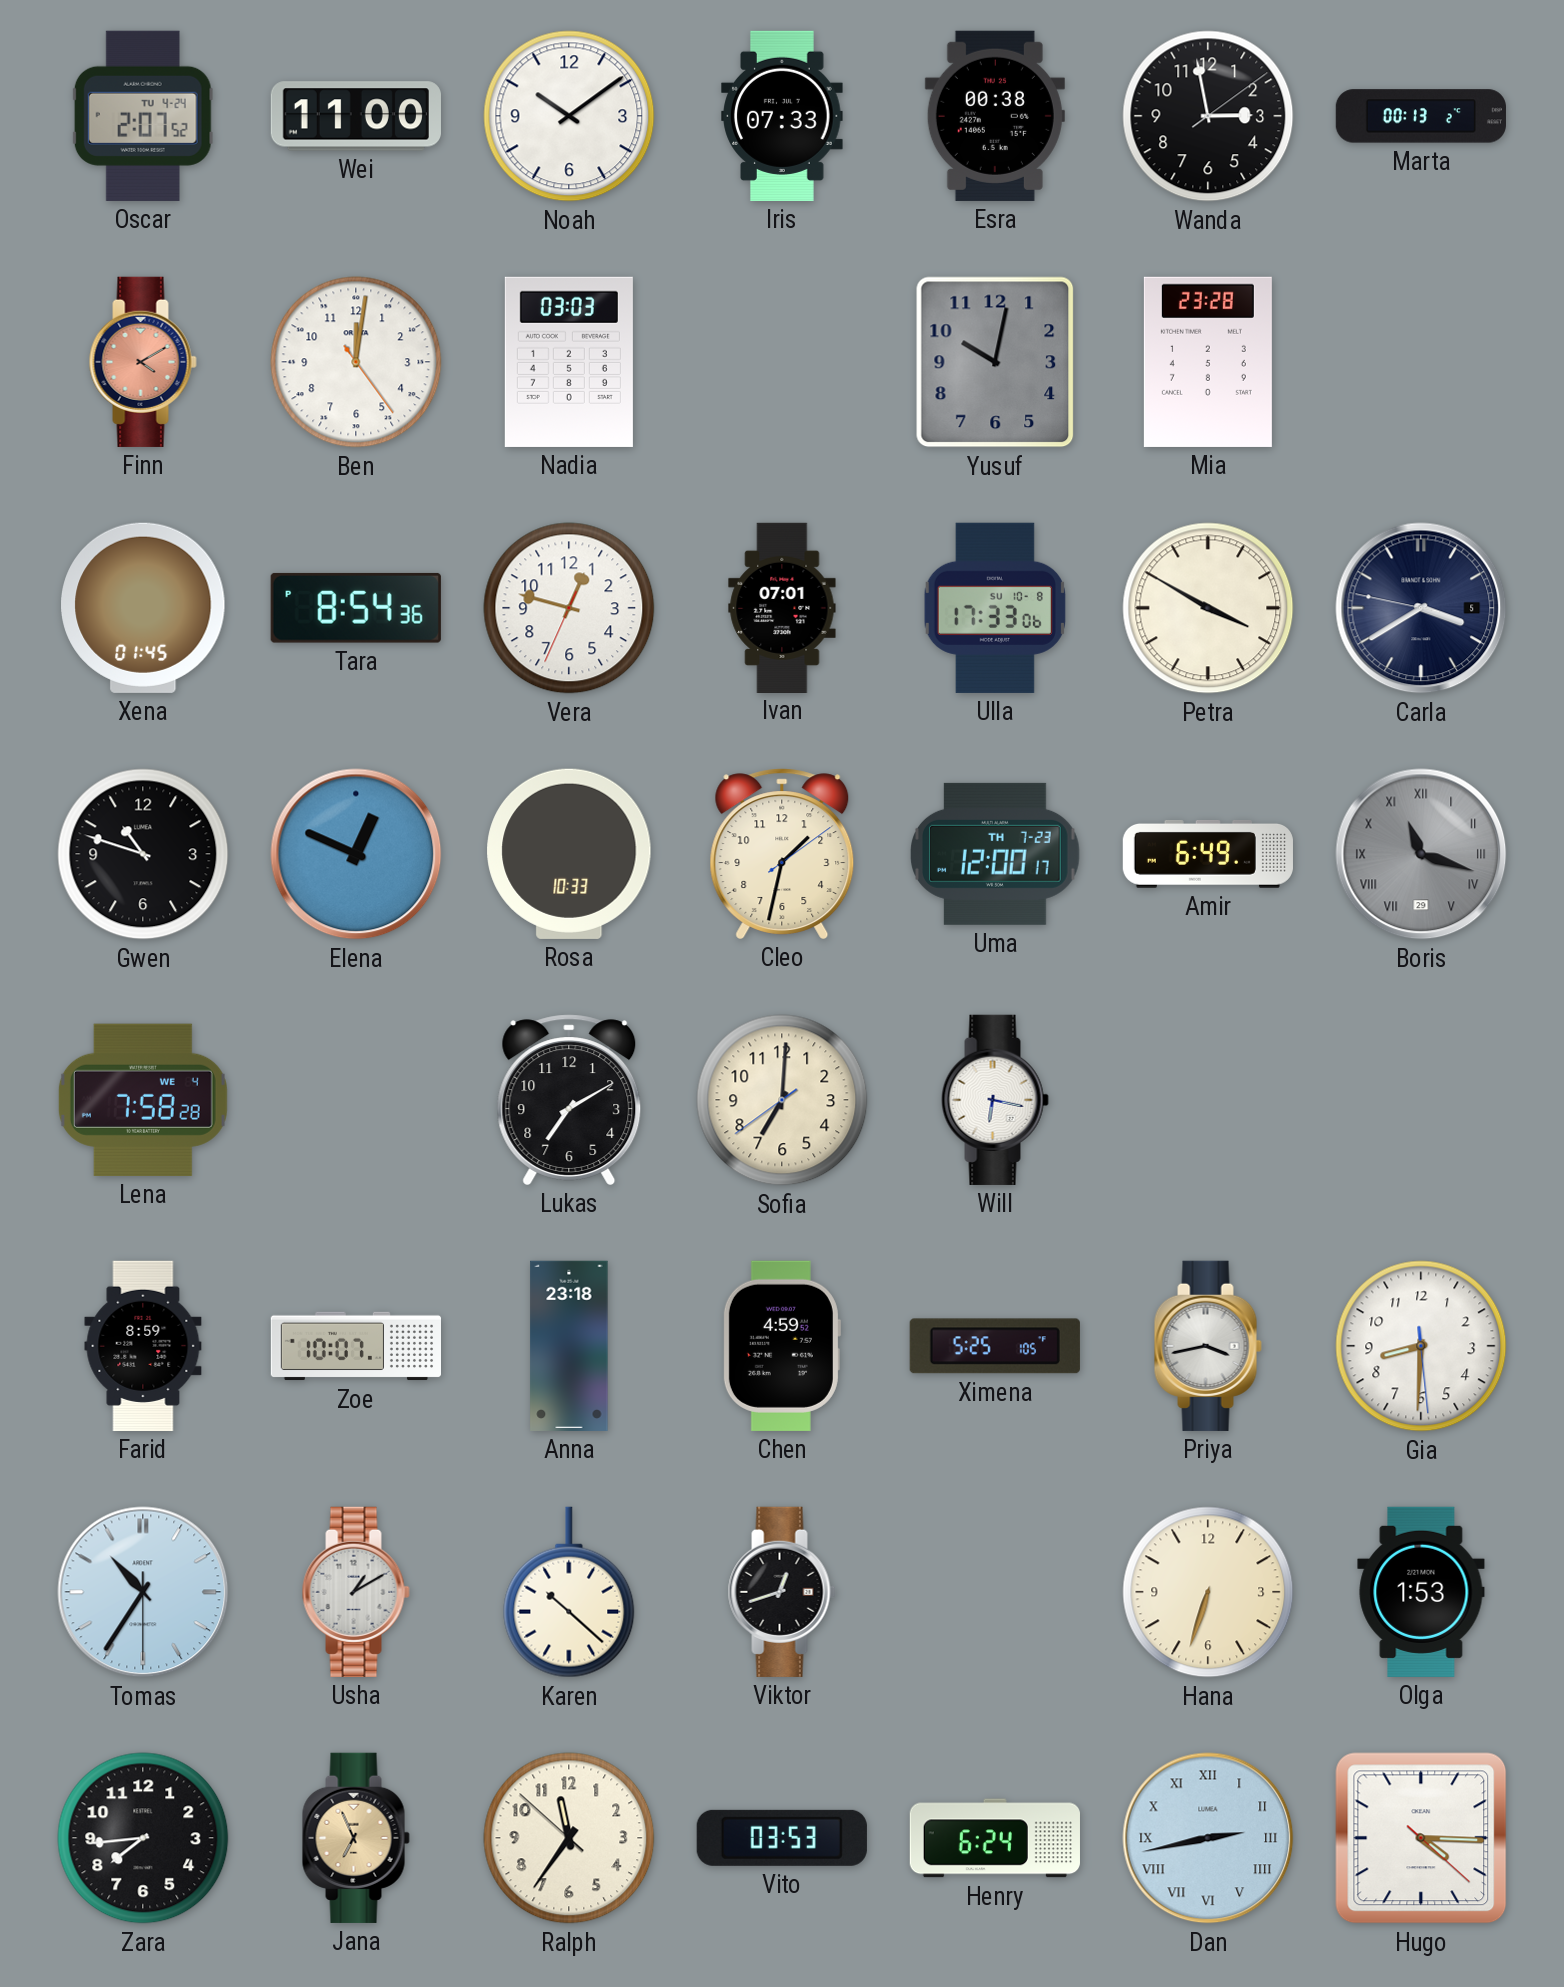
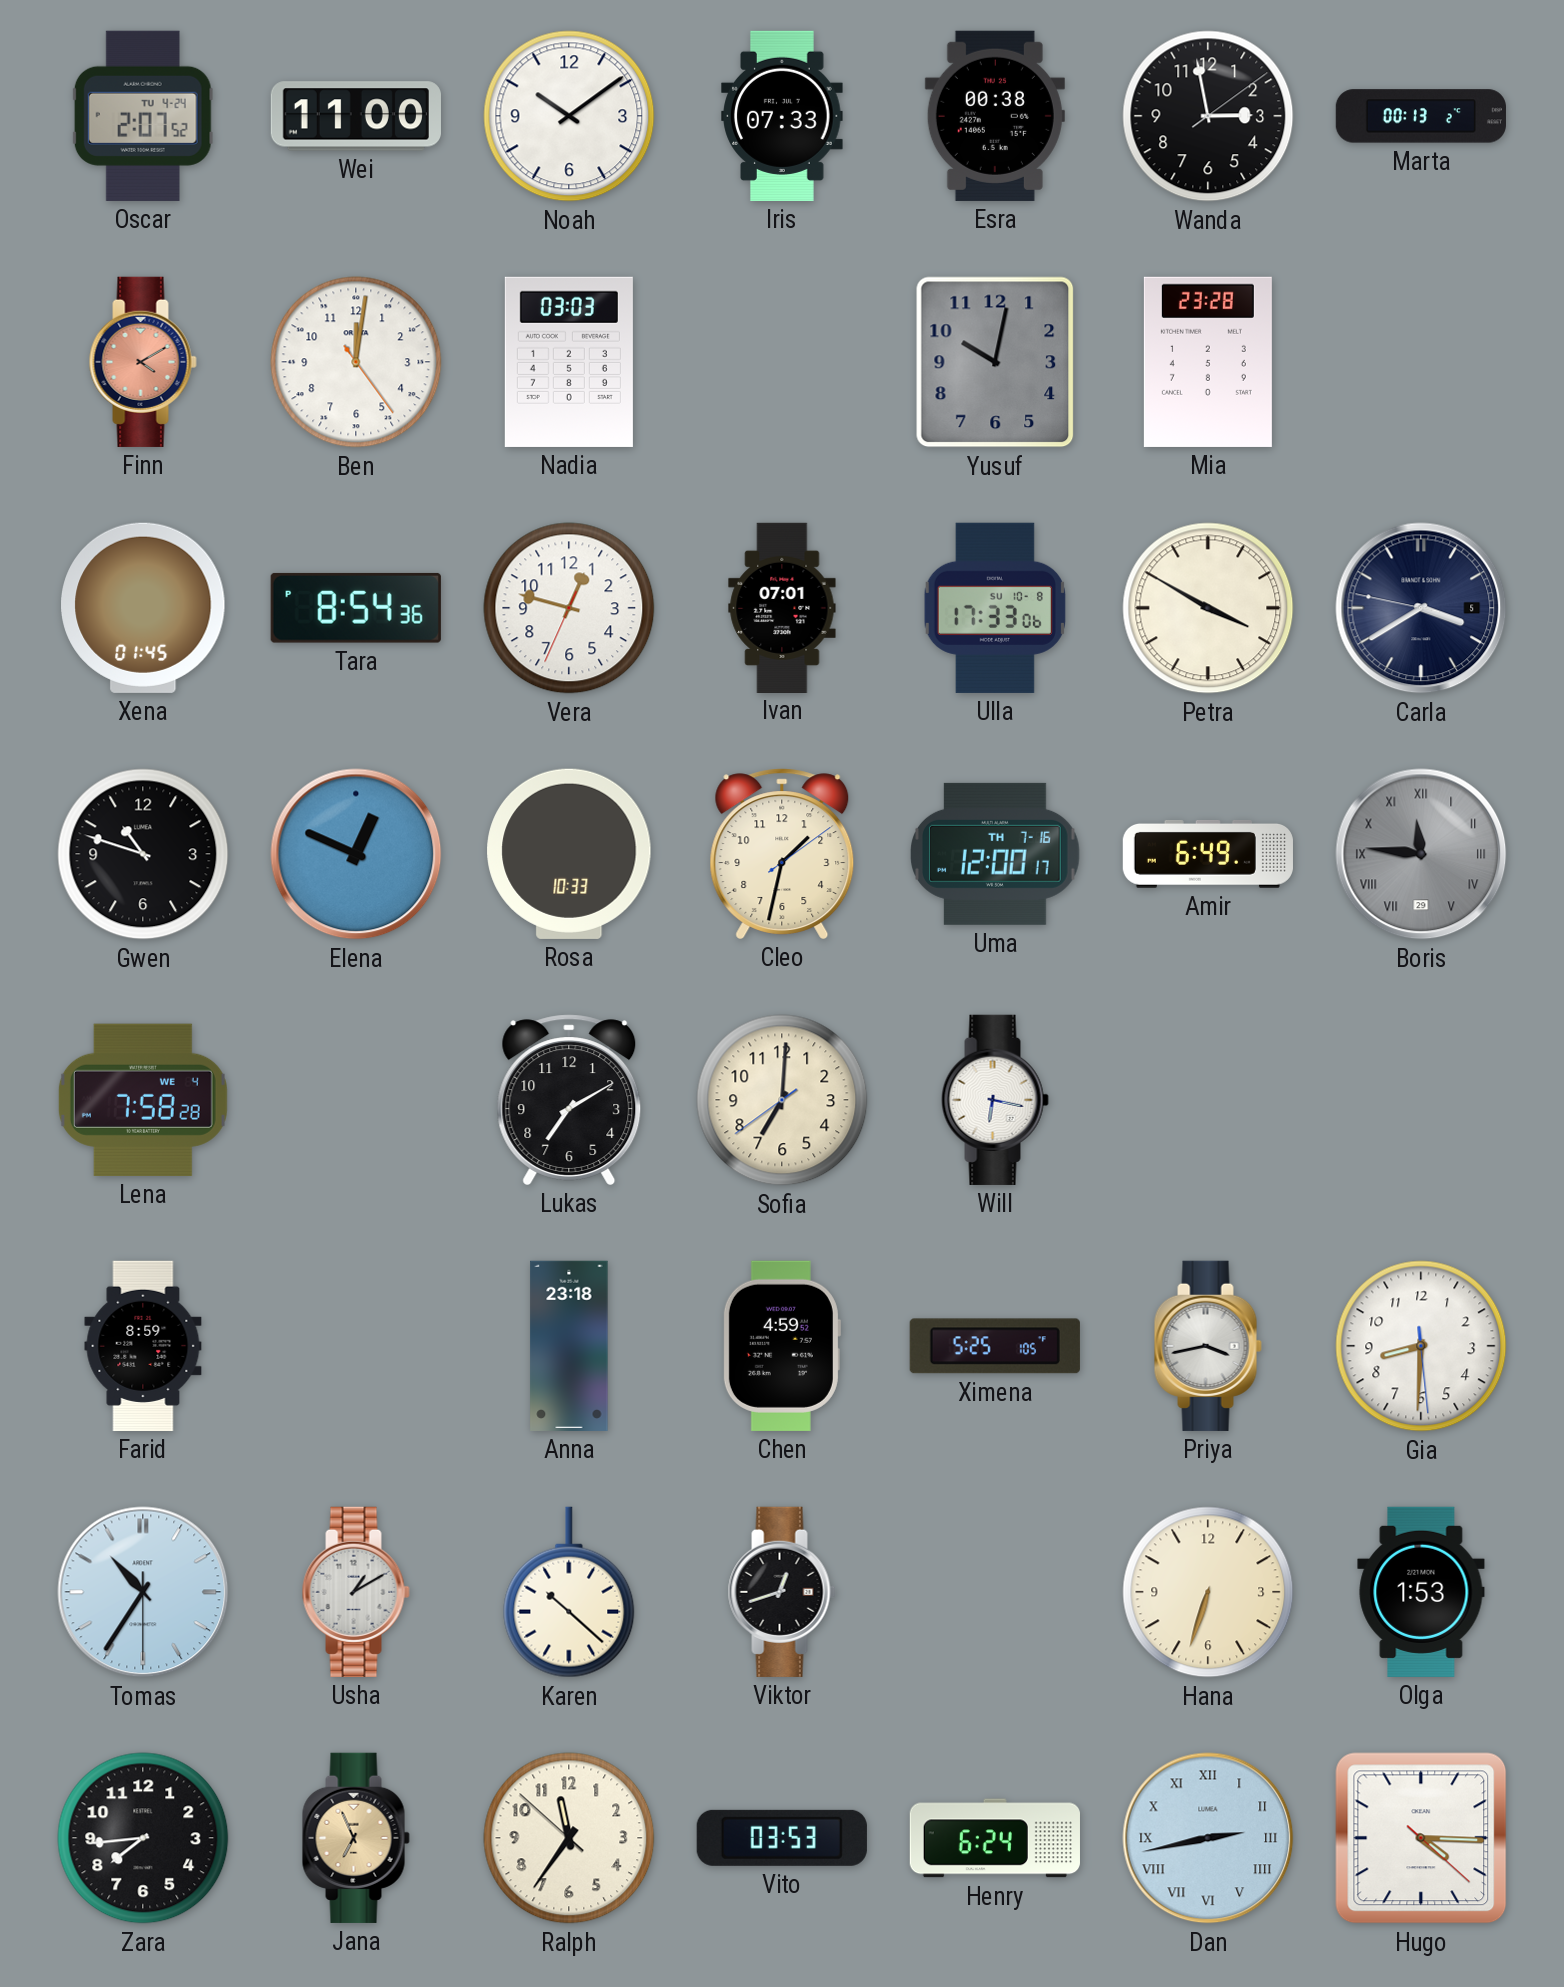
Uma date: TH 7-23 -> TH 7-16
Boris: 11:18 -> 11:46
Zoe: 10:07 -> none
